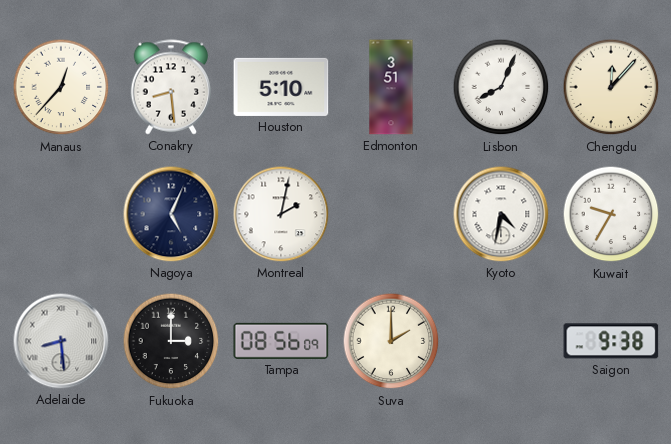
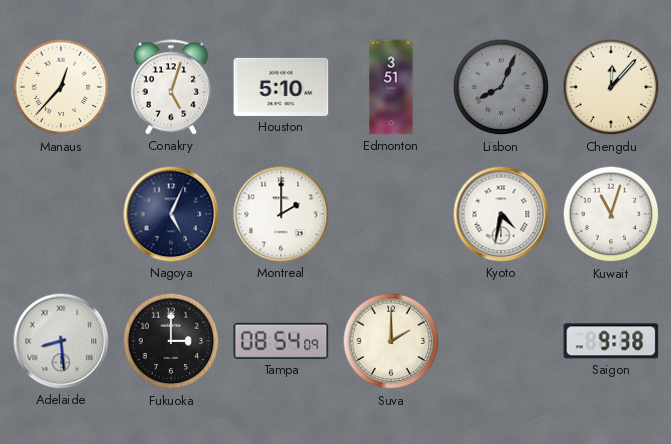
Conakry: 8:29 -> 5:03
Lisbon dial: white -> grey
Montreal: 2:02 -> 2:00
Kuwait: 9:35 -> 11:03
Tampa: 08:56 -> 08:54
